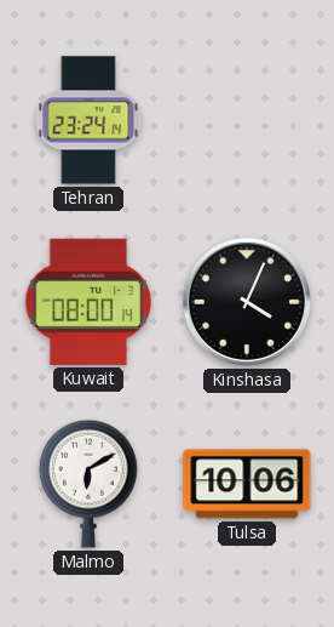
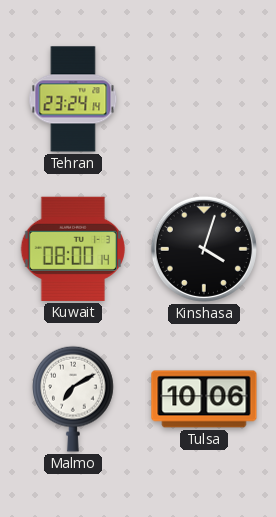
Kinshasa: 4:04 -> 4:03
Malmo: 6:10 -> 7:10
